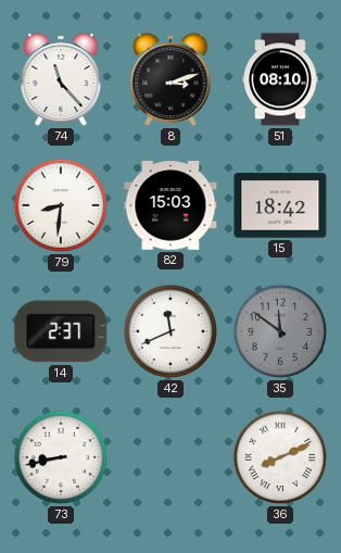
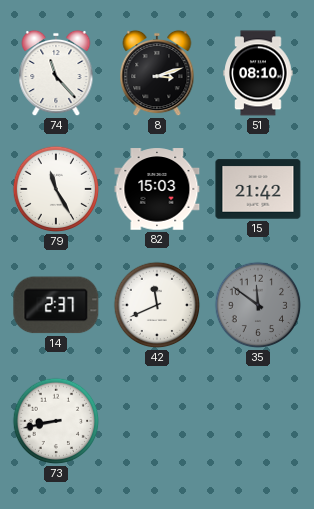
79: 8:31 -> 11:25
15: 18:42 -> 21:42
36: 8:11 -> none
